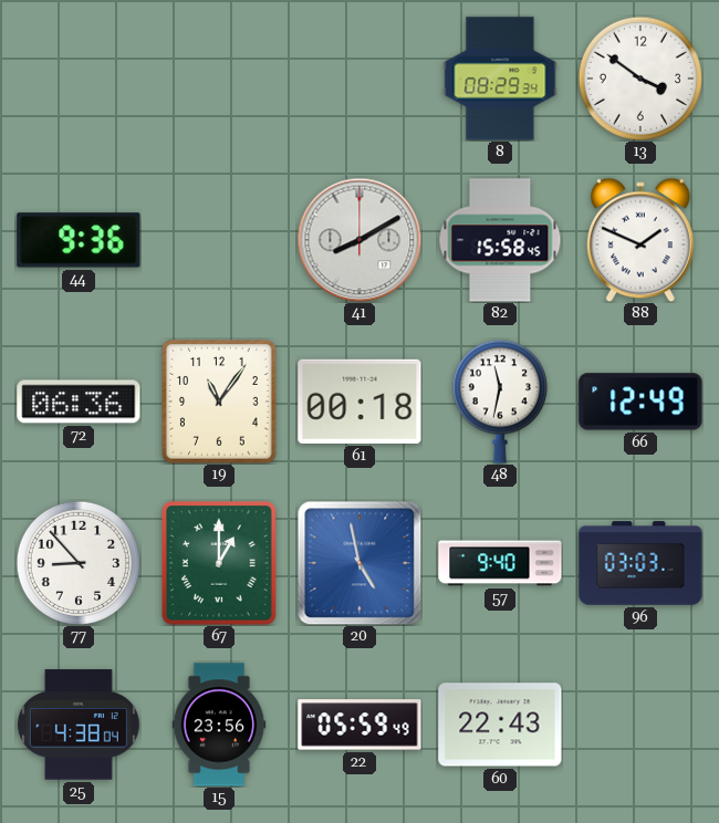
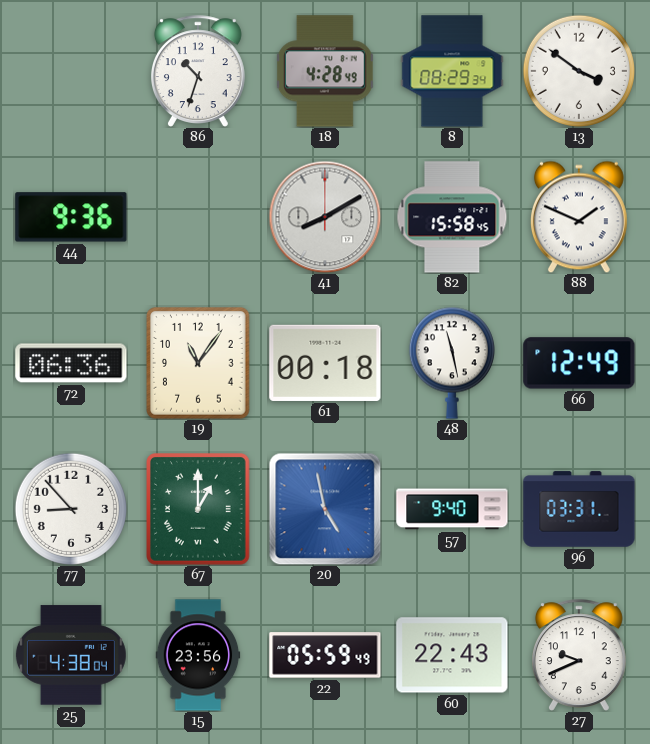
86: none -> 10:33
18: none -> 4:28
48: 11:32 -> 11:28
96: 03:03 -> 03:31
27: none -> 9:41
